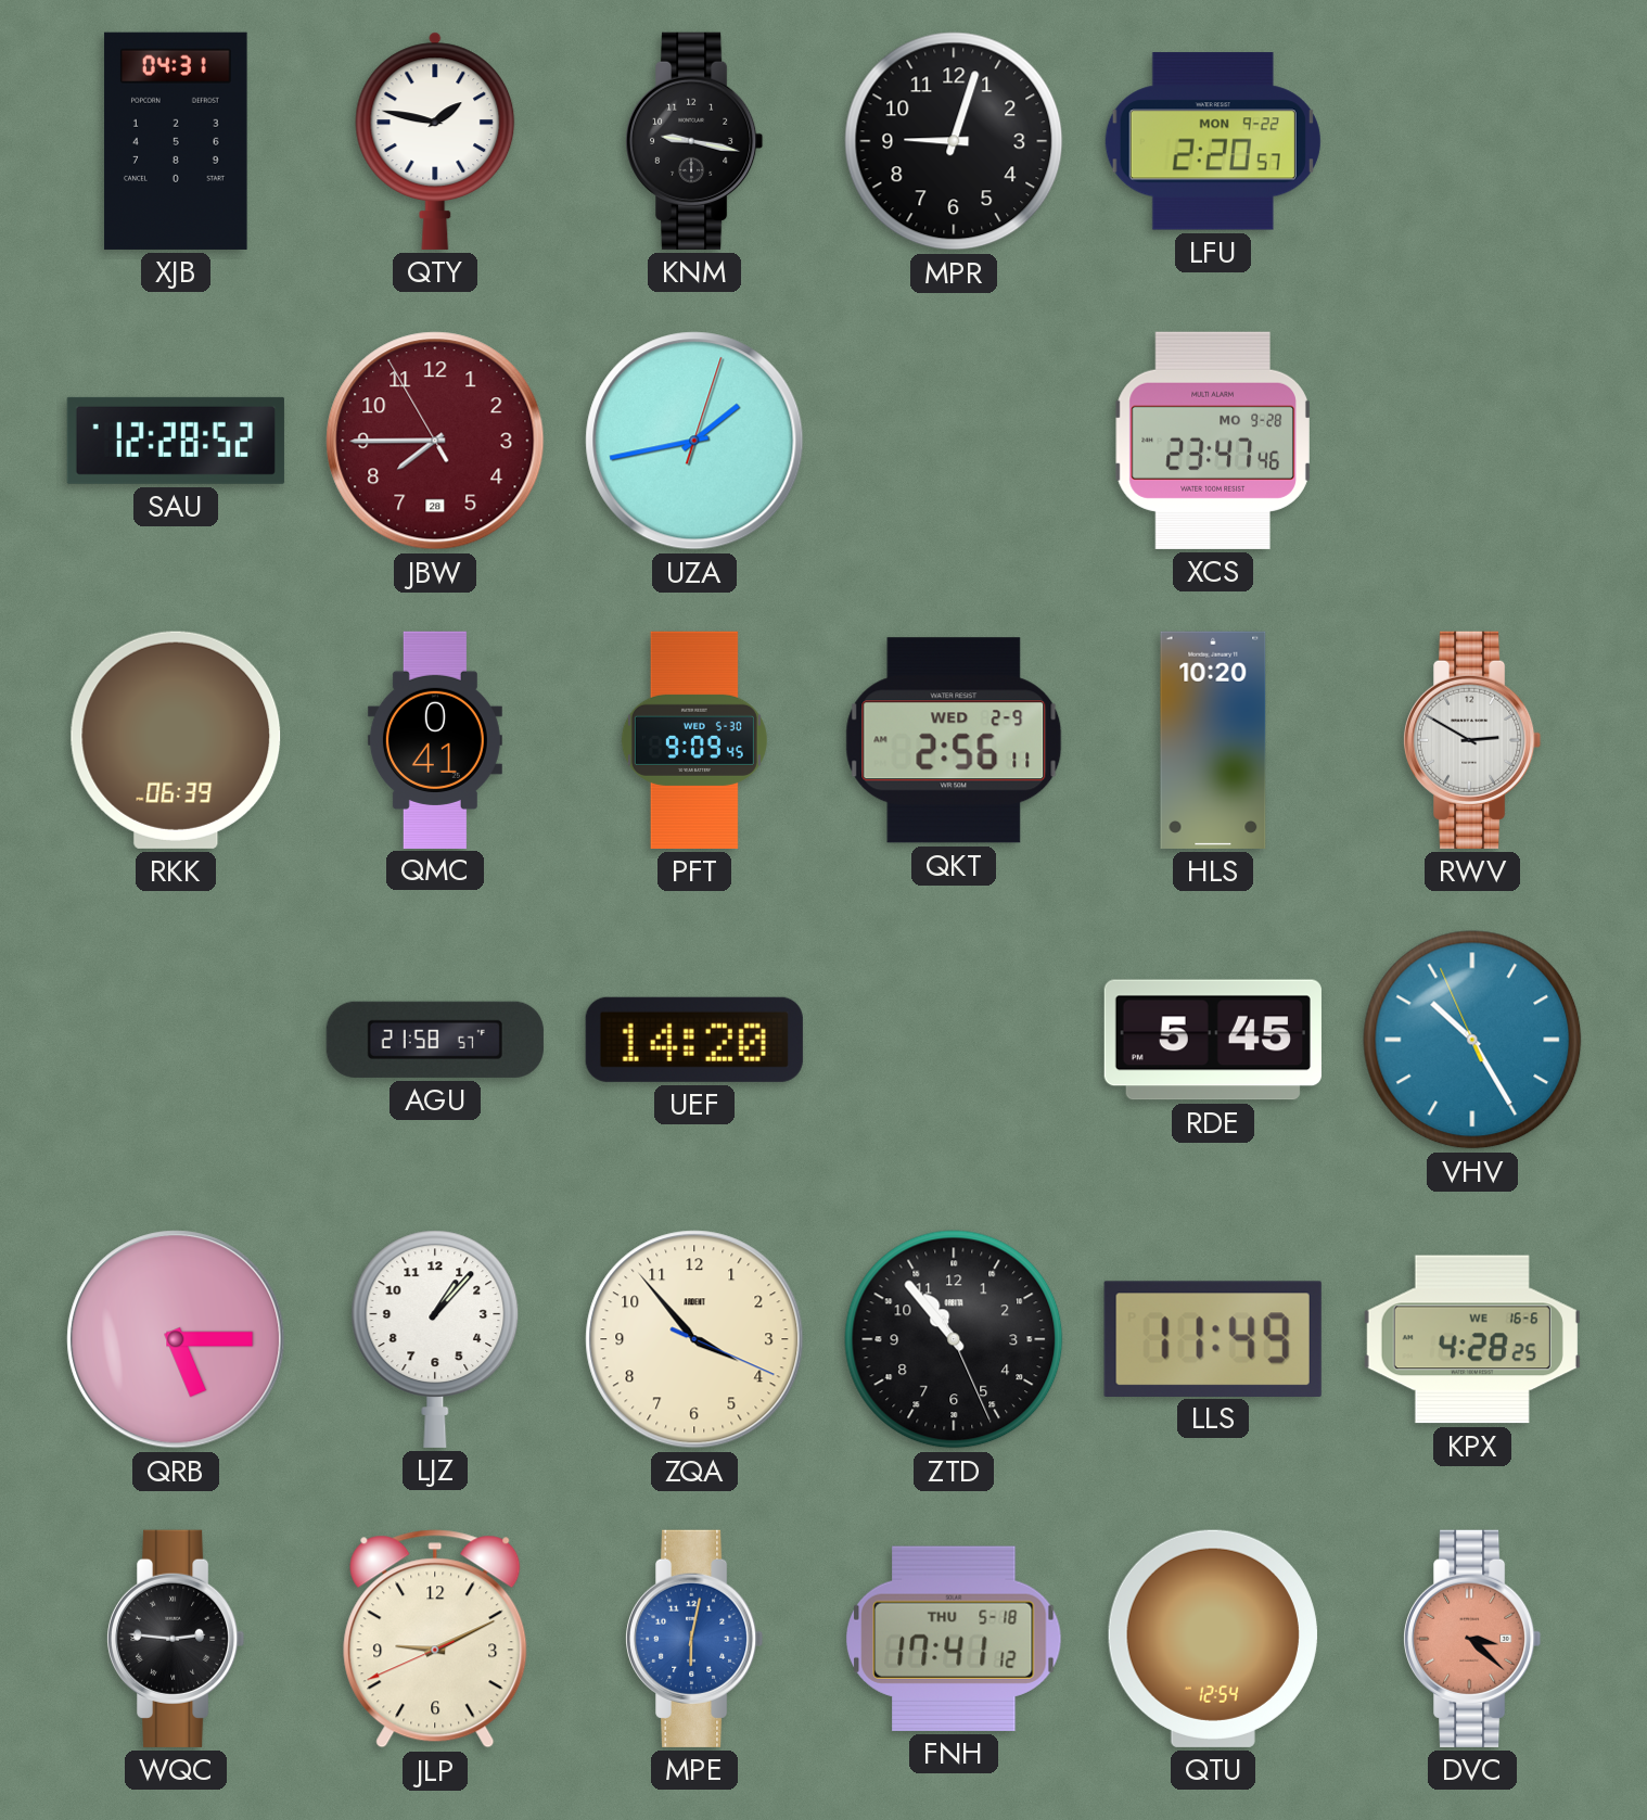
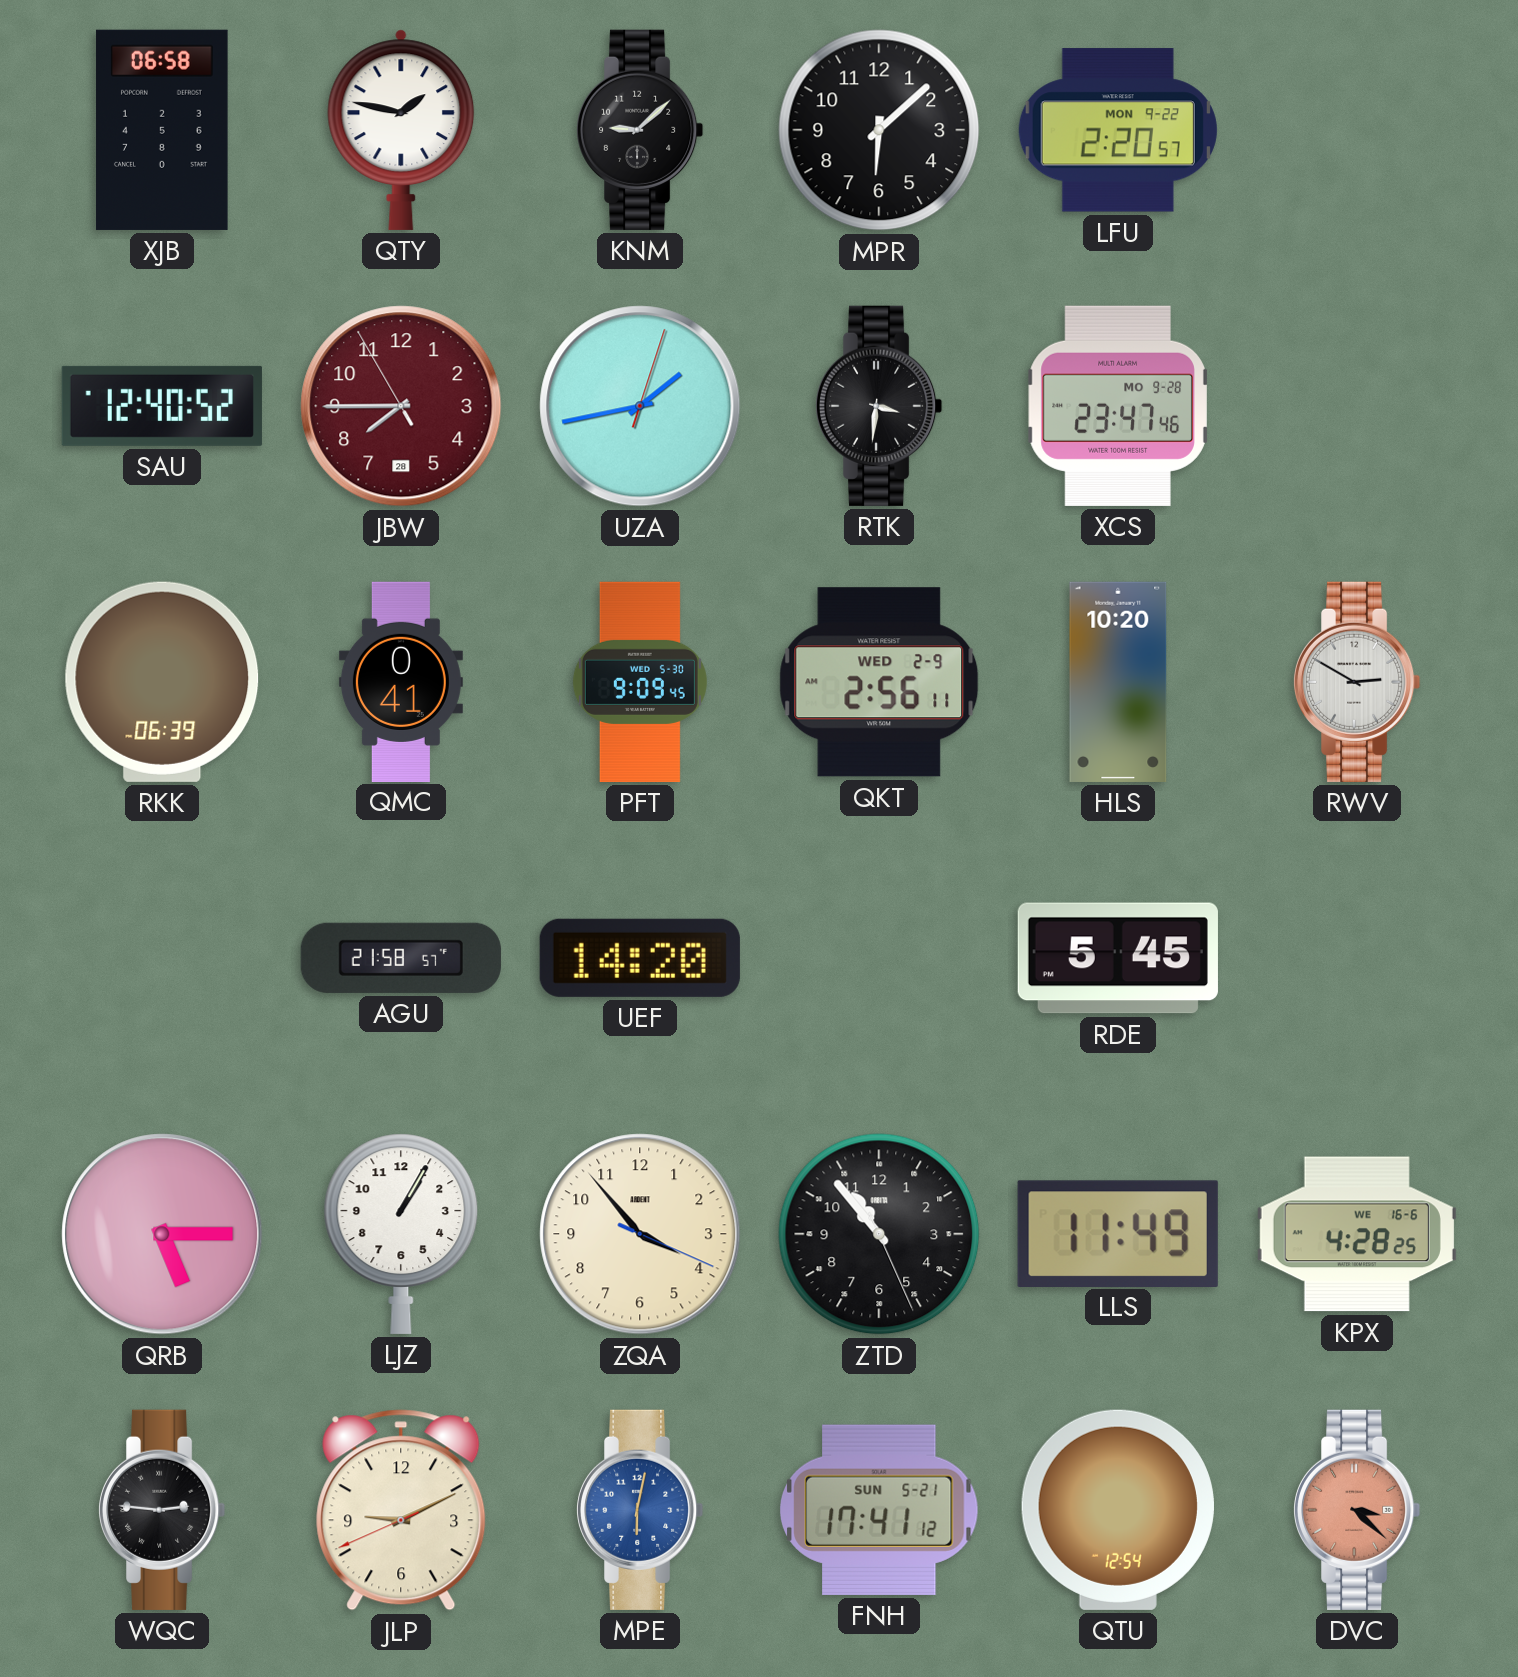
XJB: 04:31 -> 06:58
KNM: 9:17 -> 9:08
MPR: 9:03 -> 6:08
SAU: 12:28 -> 12:40
RTK: none -> 3:31
VHV: 10:24 -> none
LJZ: 1:07 -> 1:05
FNH date: THU 5-18 -> SUN 5-21
